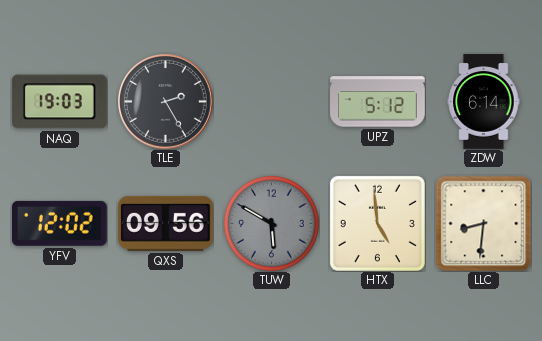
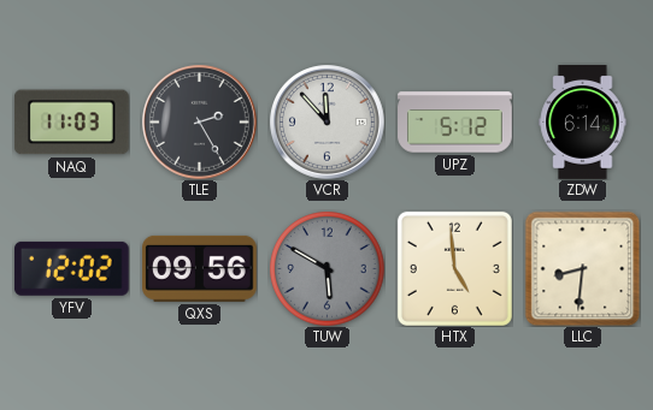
NAQ: 19:03 -> 11:03
VCR: none -> 11:53
